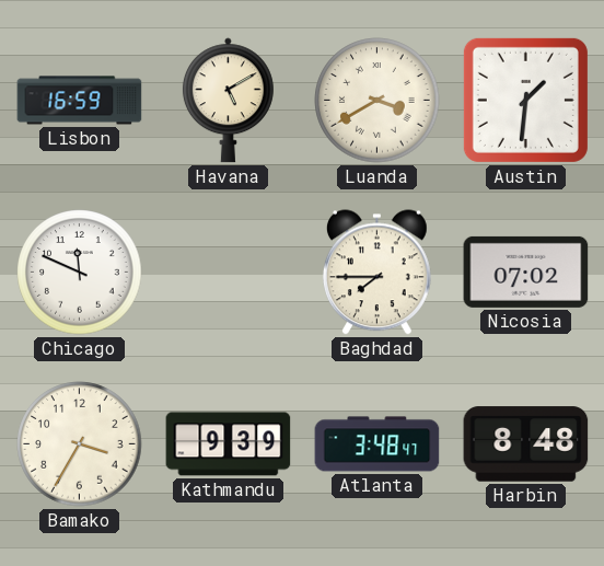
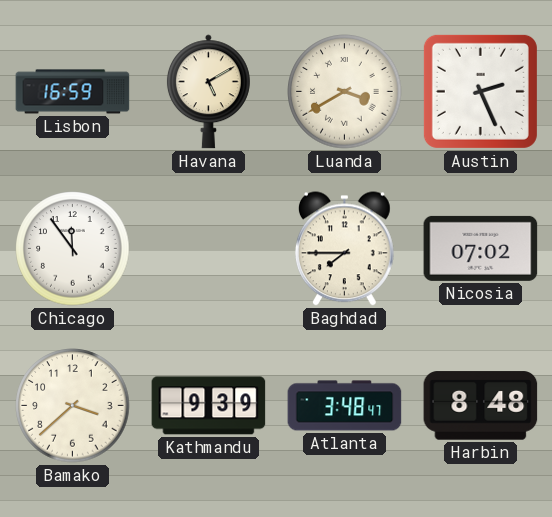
Austin: 1:31 -> 2:26
Chicago: 11:49 -> 11:54
Bamako: 3:35 -> 3:38
